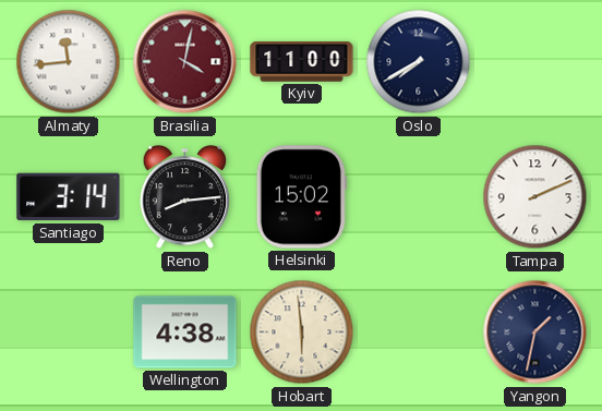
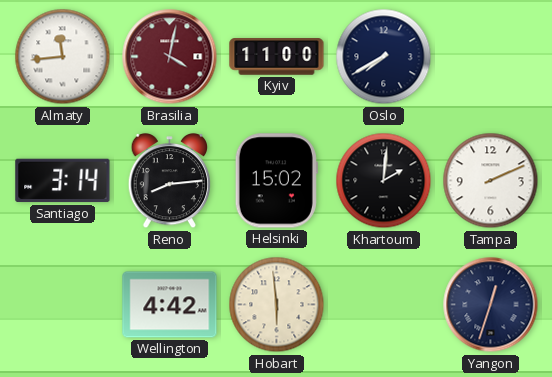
Khartoum: none -> 2:01
Wellington: 4:38 -> 4:42
Yangon: 1:32 -> 12:33
